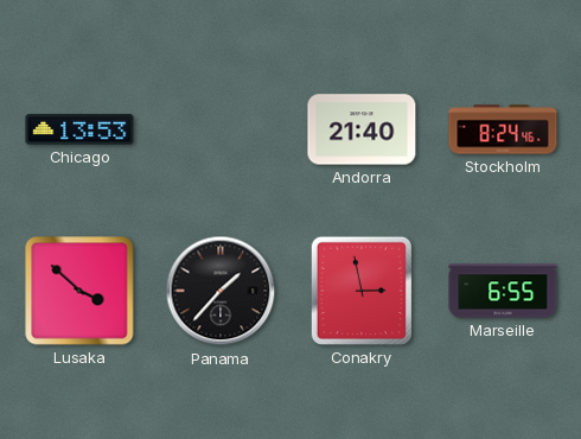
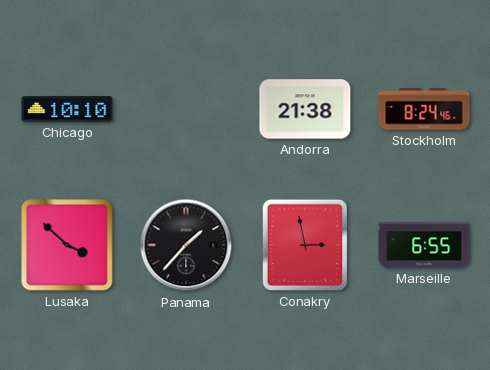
Chicago: 13:53 -> 10:10
Andorra: 21:40 -> 21:38
